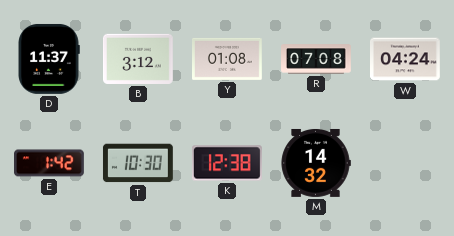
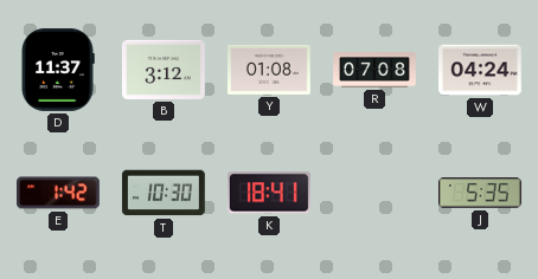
K: 12:38 -> 18:41
M: 14:32 -> none
J: none -> 5:35
